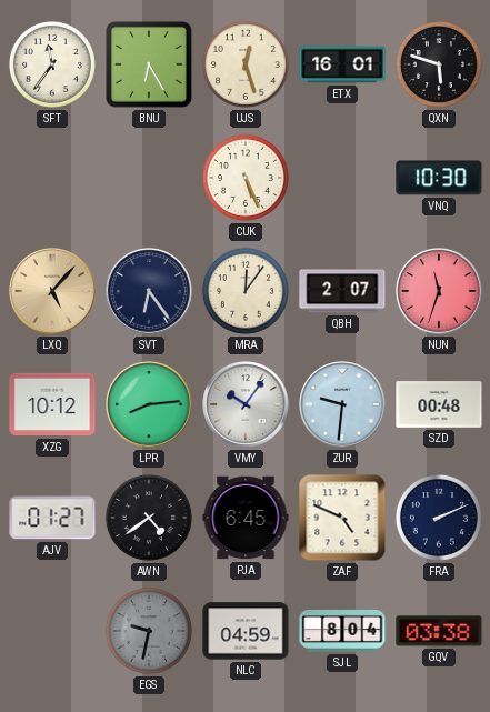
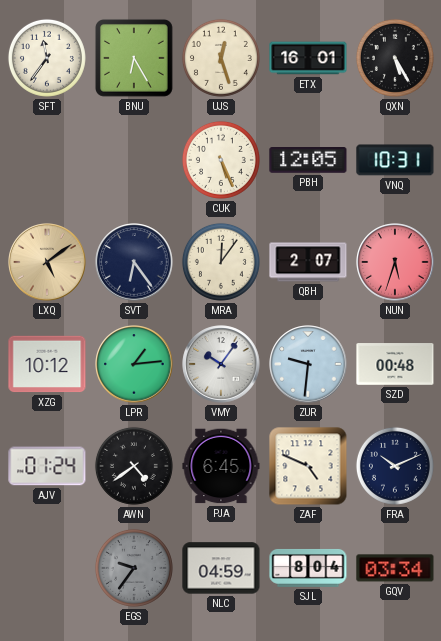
QXN: 5:48 -> 5:25
PBH: none -> 12:05
VNQ: 10:30 -> 10:31
LXQ: 5:07 -> 5:09
NUN: 11:33 -> 5:33
LPR: 8:14 -> 1:14
AJV: 01:27 -> 01:24
FRA: 2:11 -> 10:11
EGS: 9:32 -> 9:36
GQV: 03:38 -> 03:34
